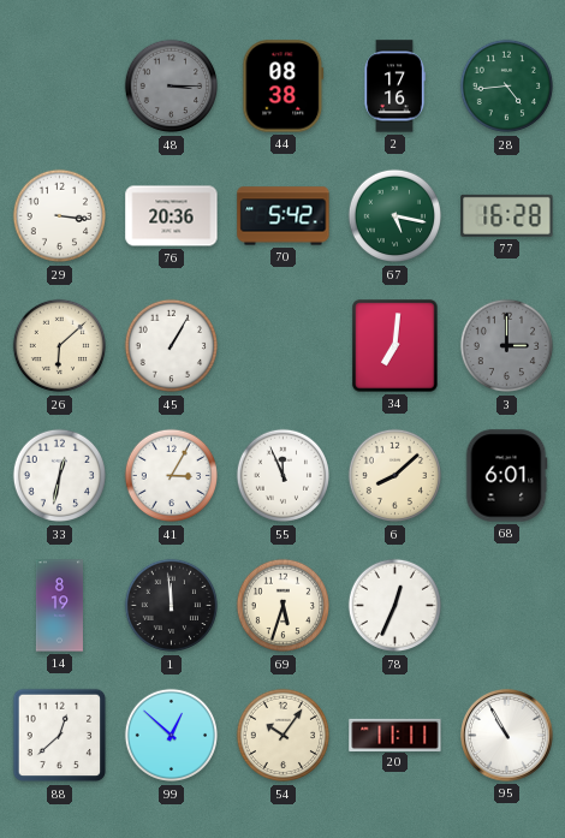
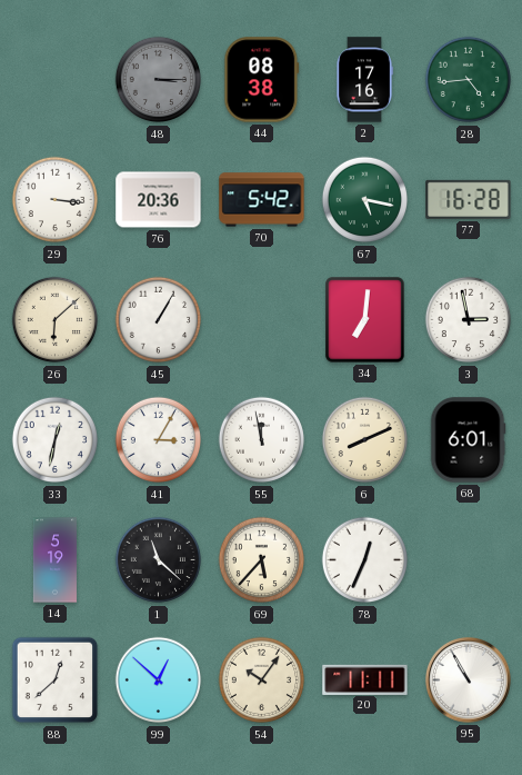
3: 3:00 -> 2:58
3 dial: grey -> white
55: 11:56 -> 11:58
6: 8:08 -> 8:11
14: 8:19 -> 5:19
1: 11:59 -> 11:22
69: 5:33 -> 5:37
